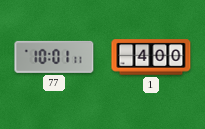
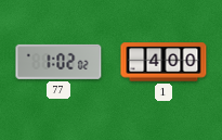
77: 10:01 -> 1:02
